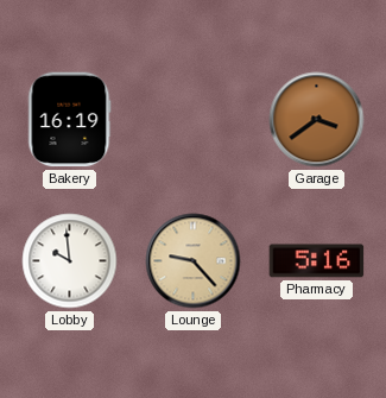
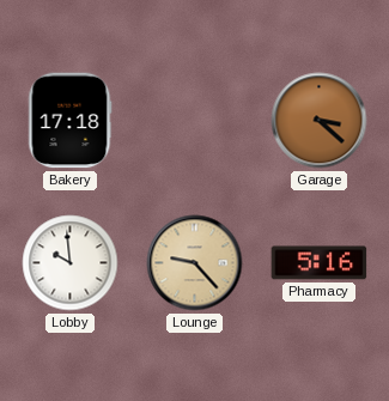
Bakery: 16:19 -> 17:18
Garage: 3:39 -> 3:22
